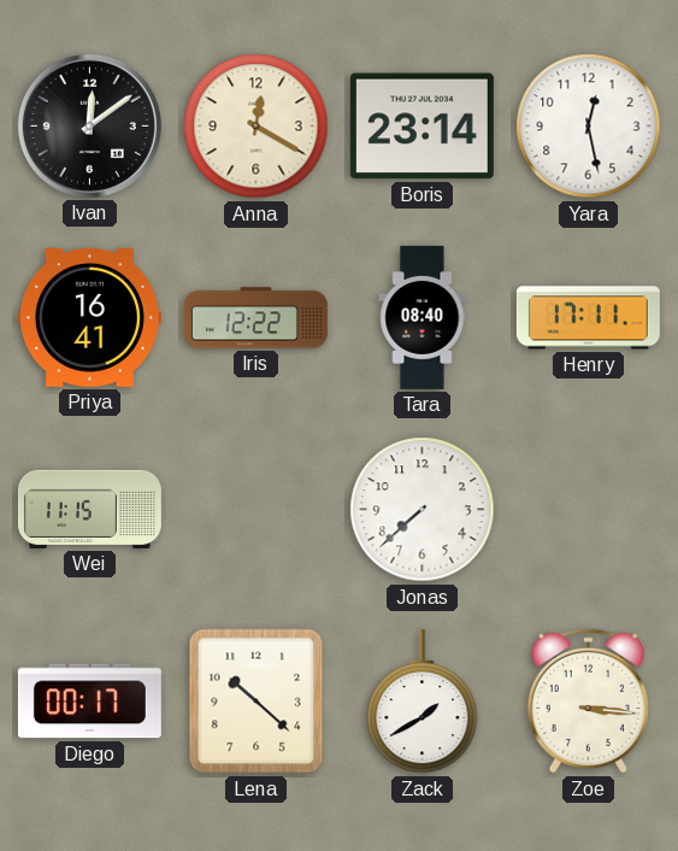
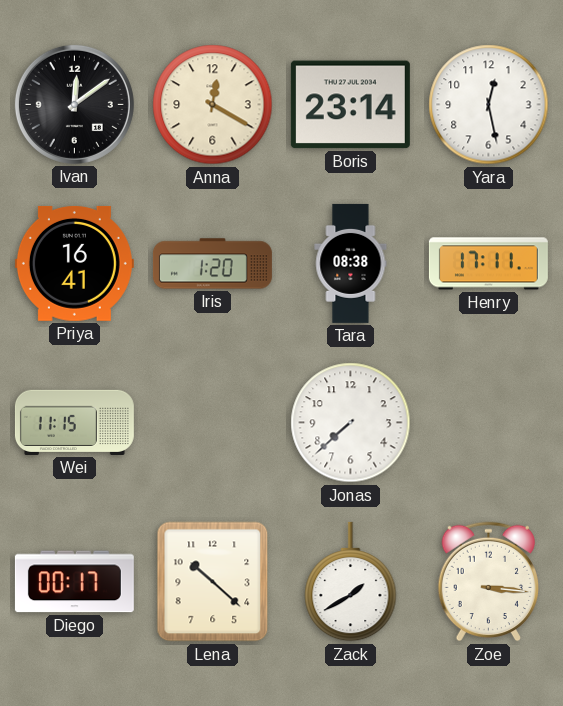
Iris: 12:22 -> 1:20
Tara: 08:40 -> 08:38
